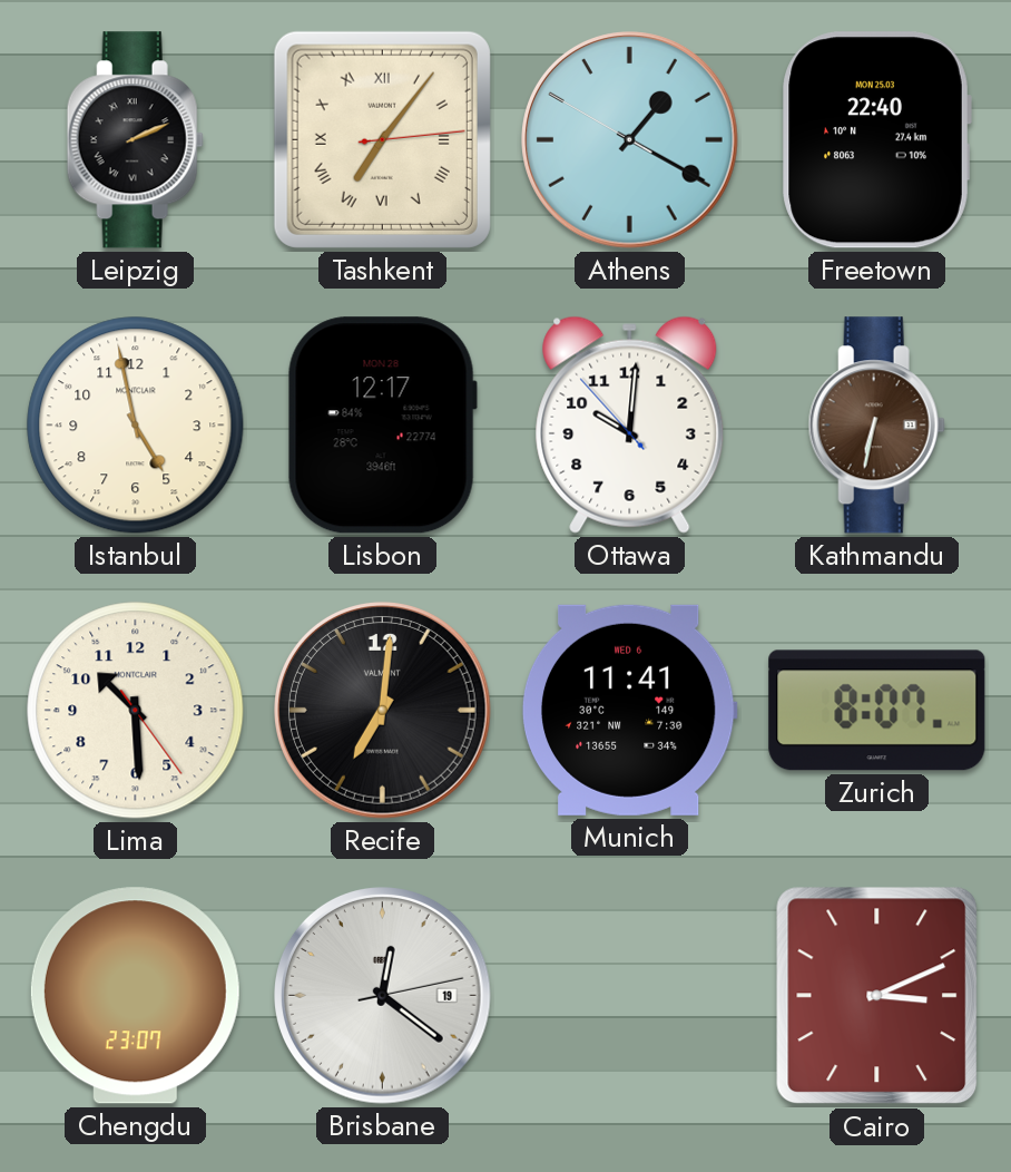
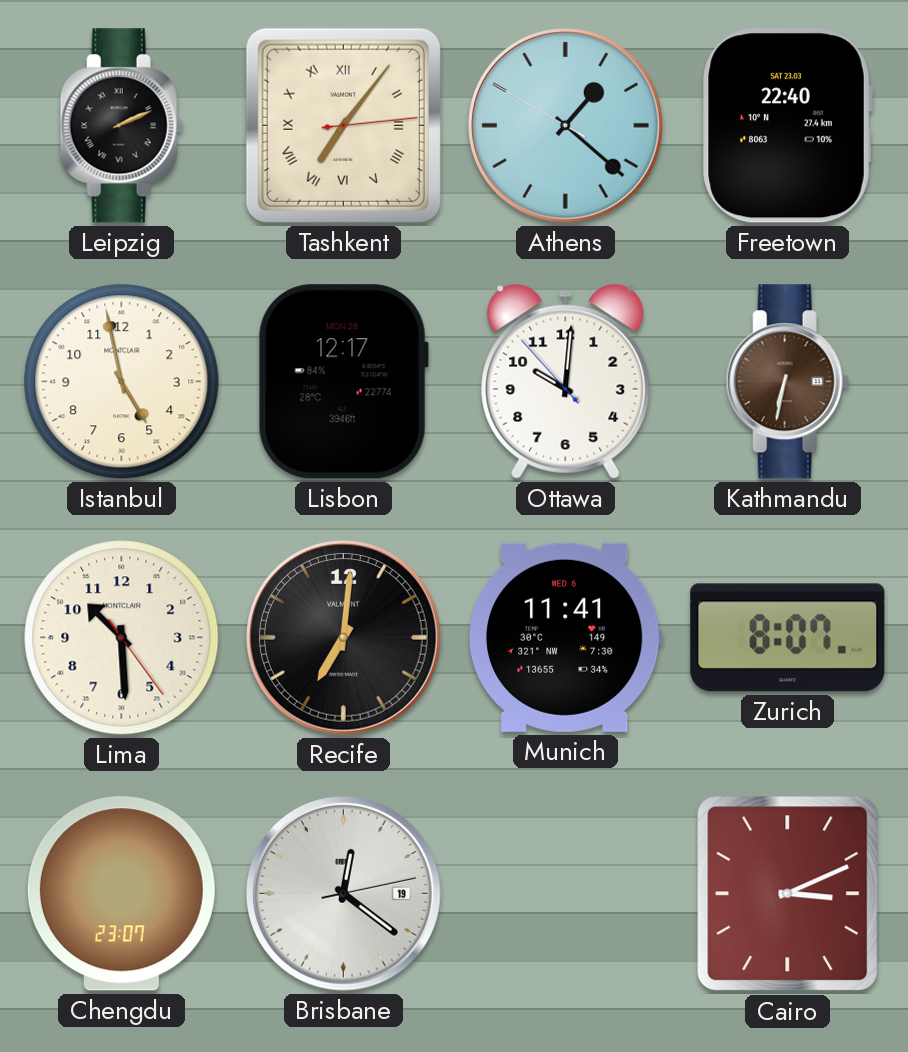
Athens: 1:19 -> 1:21
Freetown date: MON 25.03 -> SAT 23.03
